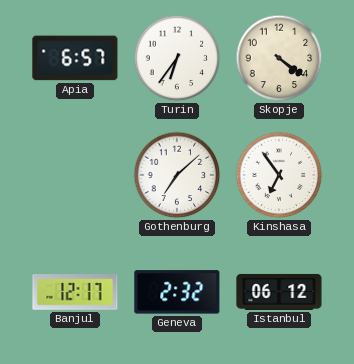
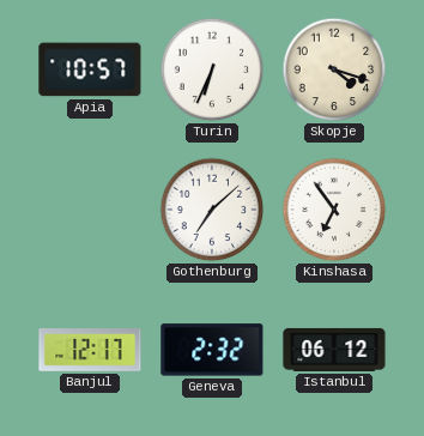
Apia: 6:57 -> 10:57
Turin: 6:36 -> 6:34
Skopje: 4:21 -> 4:18
